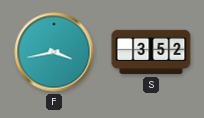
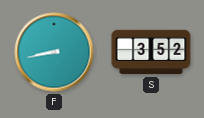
F: 3:43 -> 8:43
